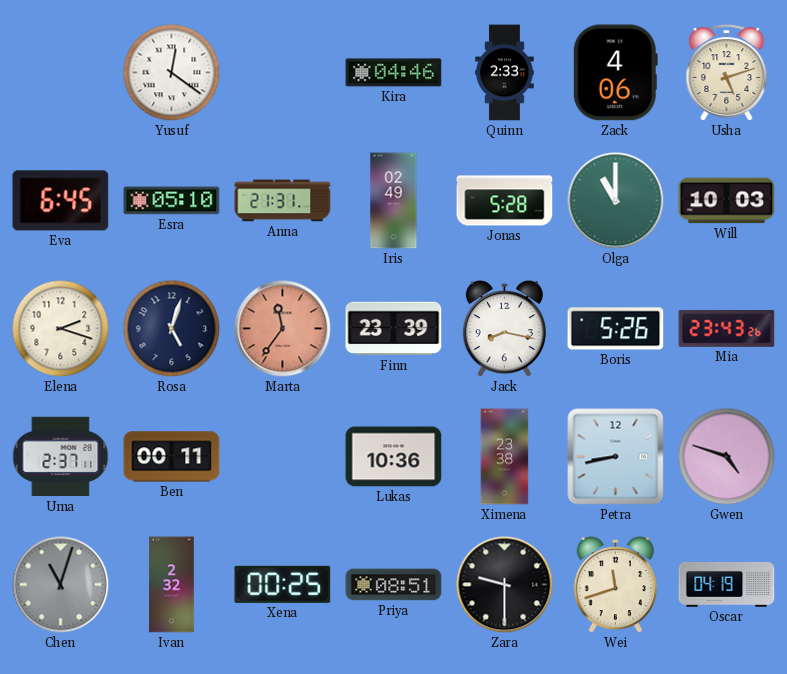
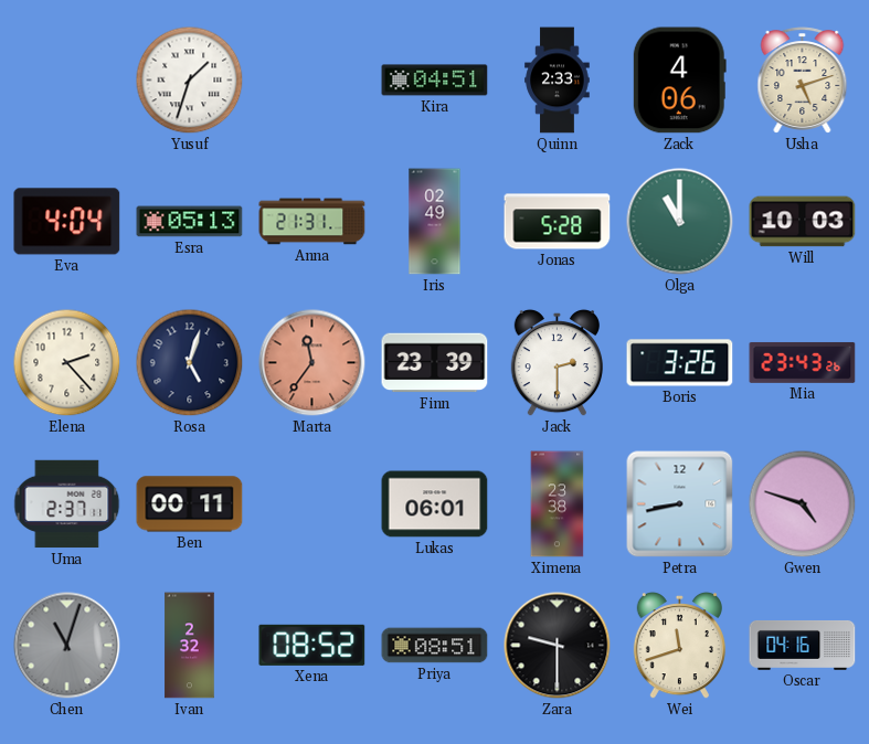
Yusuf: 12:21 -> 1:33
Kira: 04:46 -> 04:51
Eva: 6:45 -> 4:04
Esra: 05:10 -> 05:13
Elena: 2:18 -> 2:23
Jack: 8:17 -> 2:30
Boris: 5:26 -> 3:26
Lukas: 10:36 -> 06:01
Xena: 00:25 -> 08:52
Oscar: 04:19 -> 04:16
